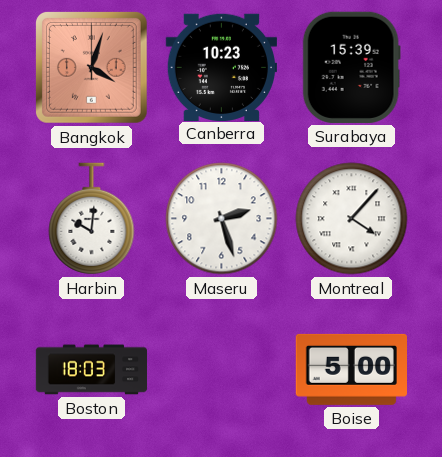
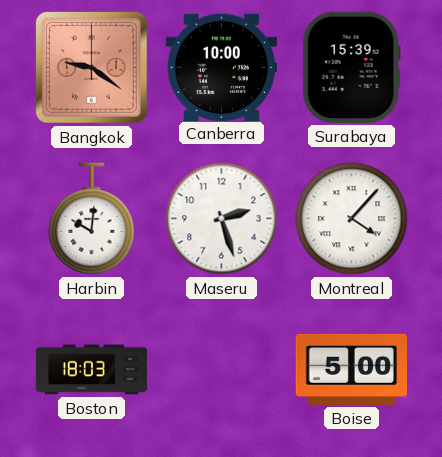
Bangkok: 4:03 -> 9:21
Canberra: 10:23 -> 10:00
